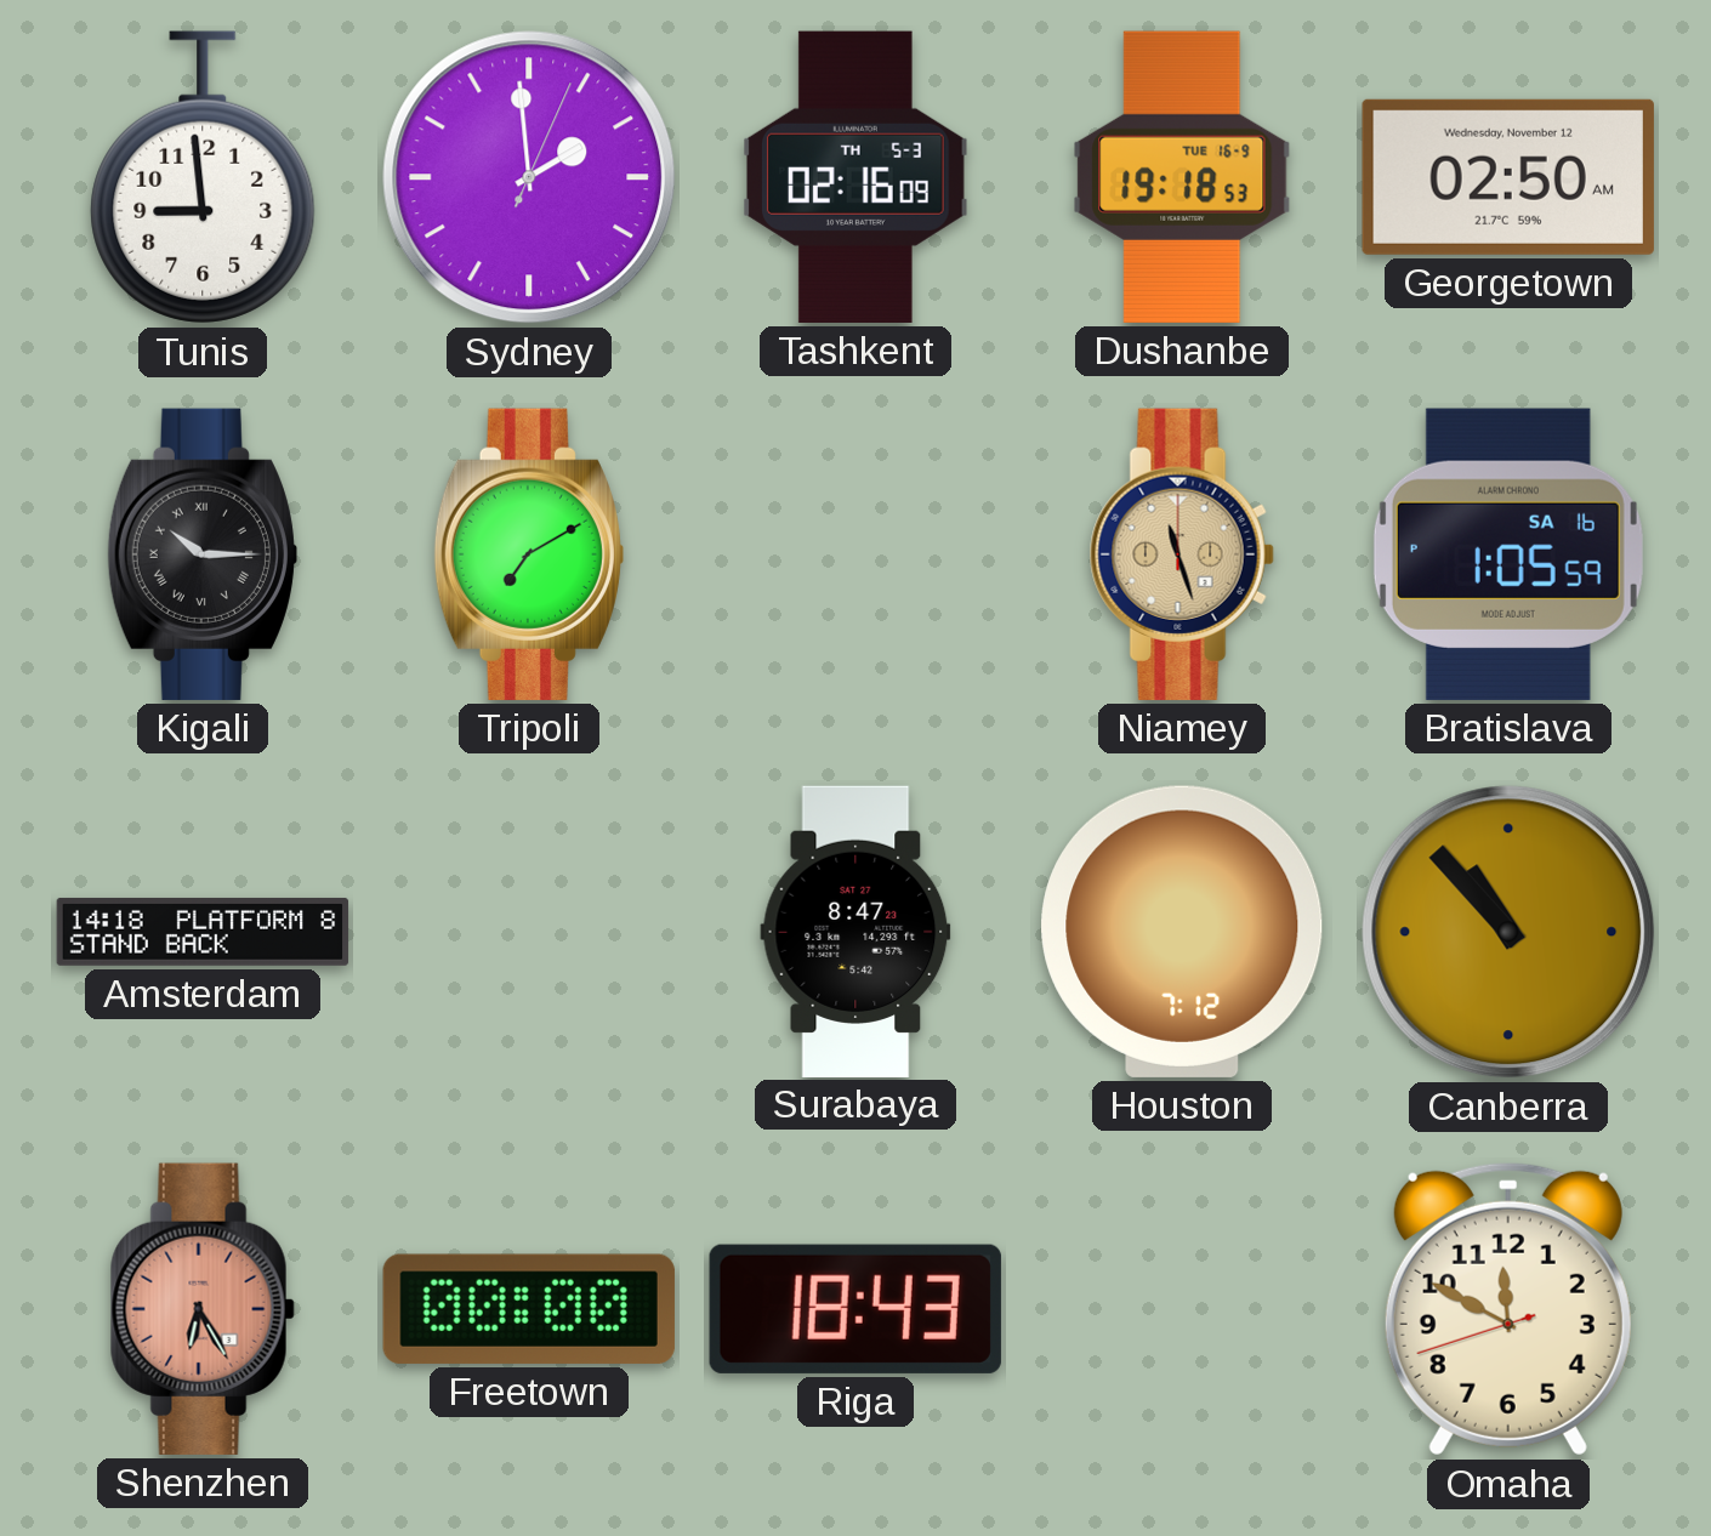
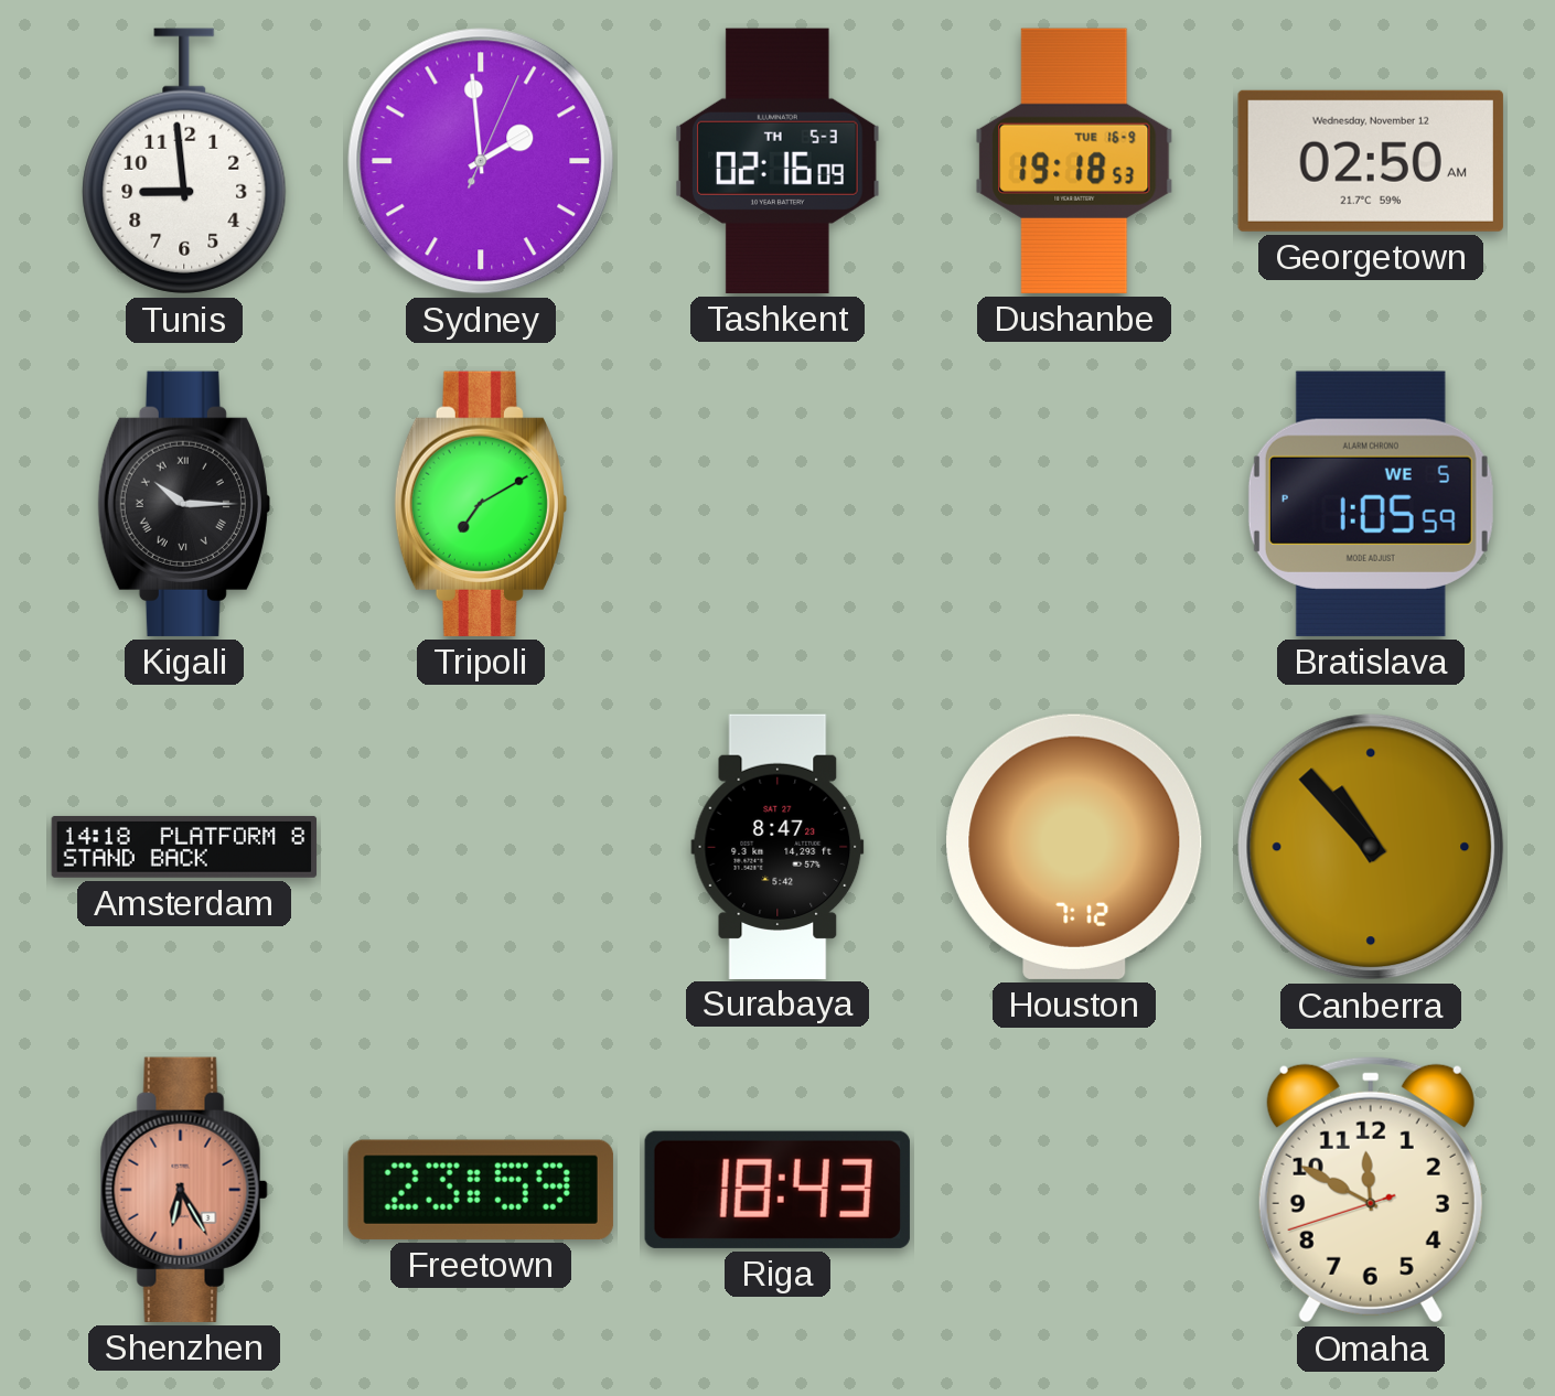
Niamey: 11:27 -> none
Bratislava date: SA 16 -> WE 5
Freetown: 00:00 -> 23:59
